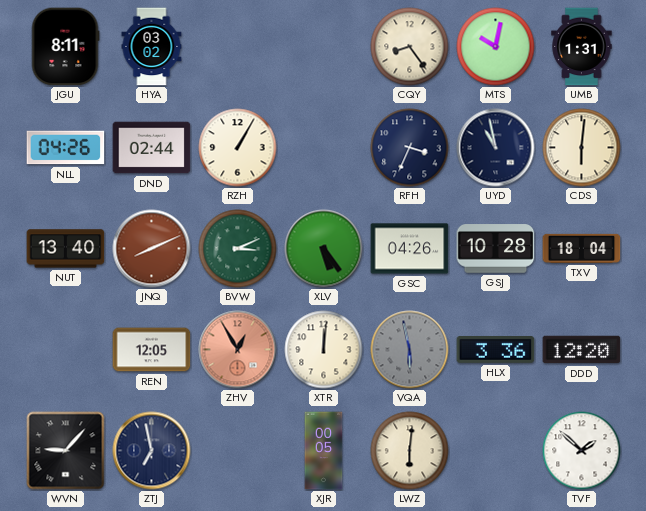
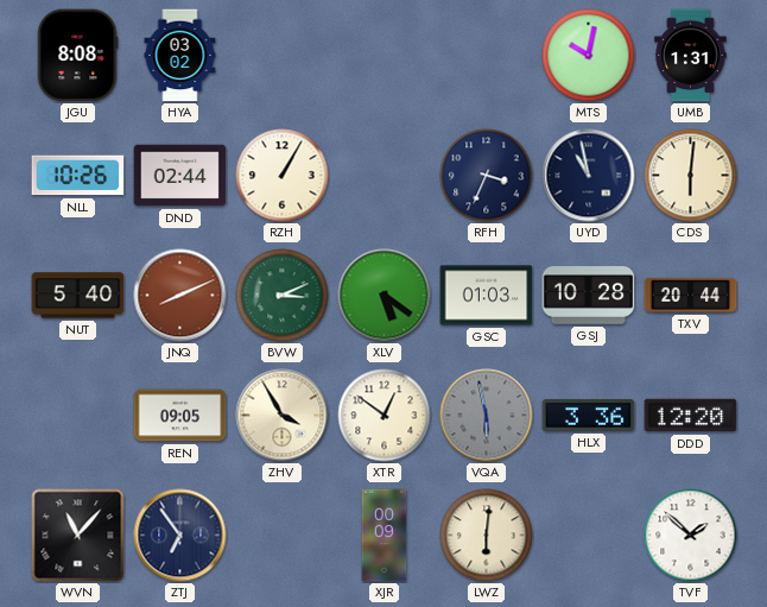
JGU: 8:11 -> 8:08
CQY: 8:24 -> none
NLL: 04:26 -> 10:26
NUT: 13:40 -> 5:40
XLV: 5:24 -> 5:21
GSC: 04:26 -> 01:03
TXV: 18:04 -> 20:44
REN: 12:05 -> 09:05
ZHV: 12:55 -> 3:55
ZHV dial: salmon -> cream
XTR: 12:01 -> 12:51
WVN: 9:07 -> 11:07
ZTJ: 6:58 -> 6:54
XJR: 00:05 -> 00:09
